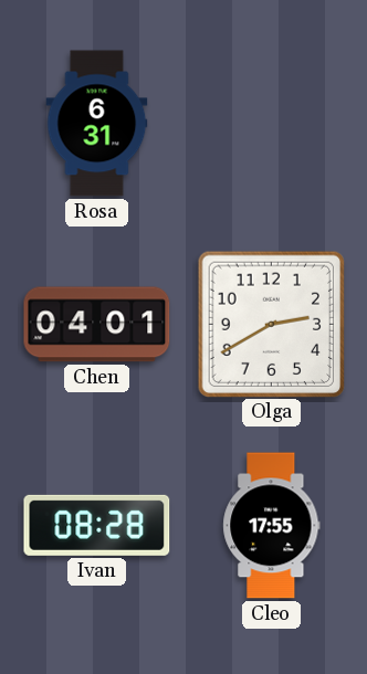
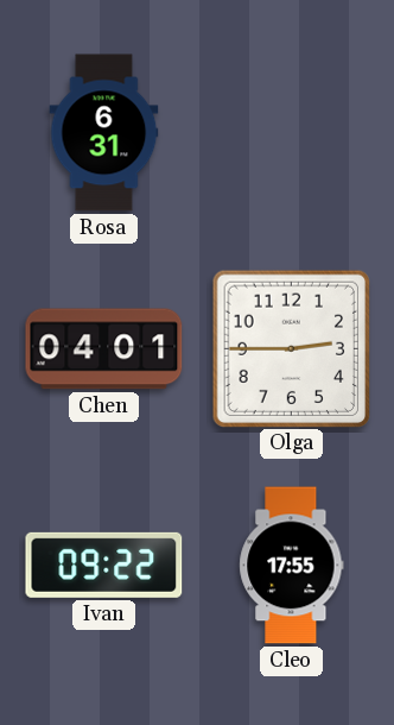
Olga: 2:40 -> 2:45
Ivan: 08:28 -> 09:22
